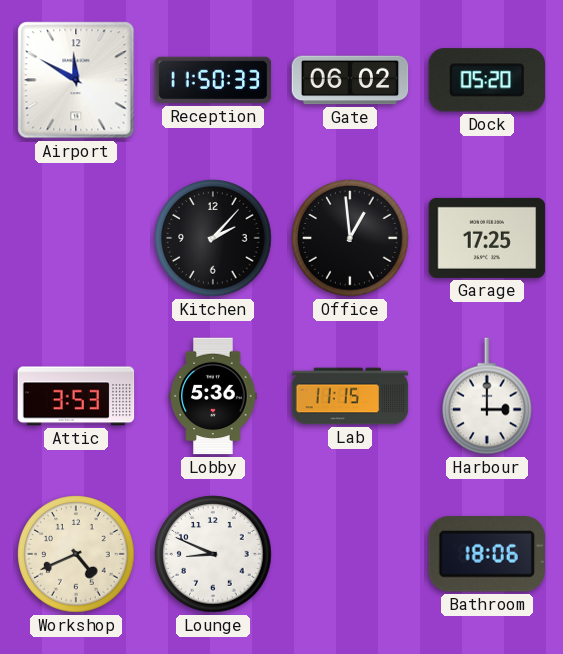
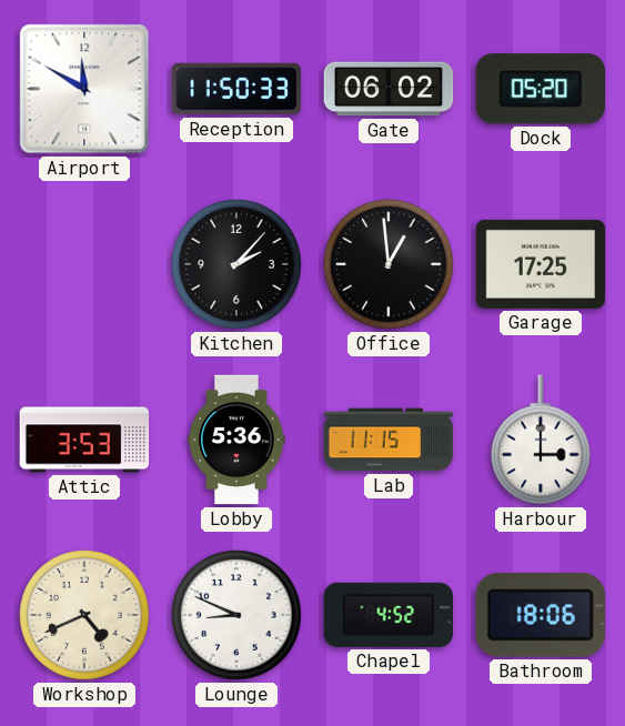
Chapel: none -> 4:52
